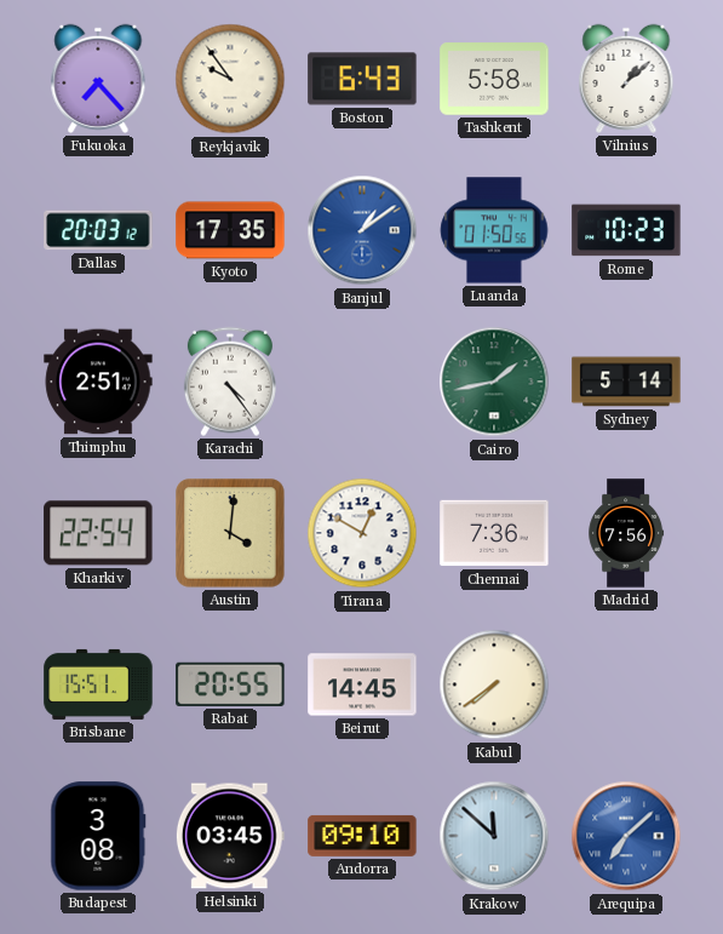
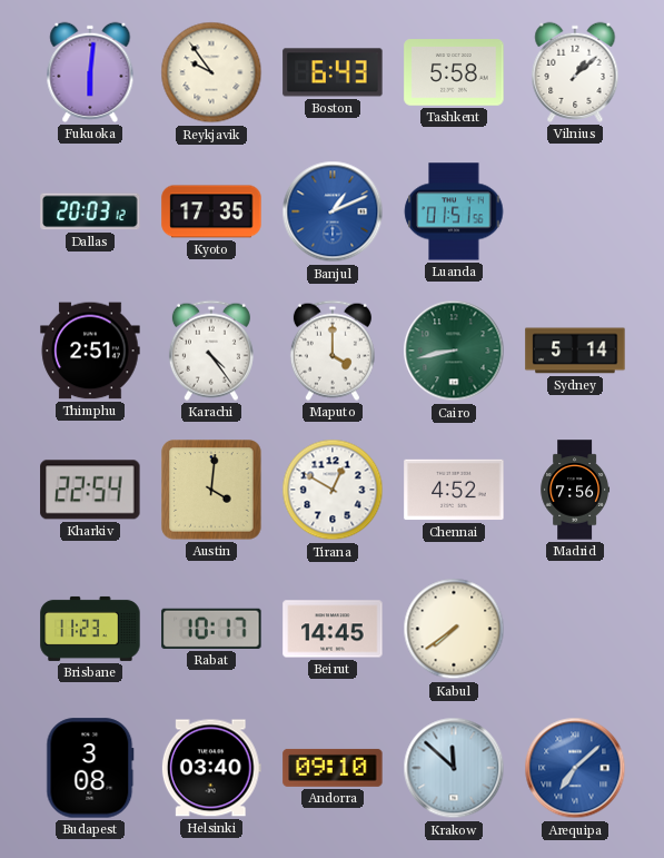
Fukuoka: 7:23 -> 6:01
Banjul: 1:09 -> 1:11
Luanda: 01:50 -> 01:51
Rome: 10:23 -> none
Maputo: none -> 4:00
Cairo: 1:43 -> 8:43
Chennai: 7:36 -> 4:52
Brisbane: 15:51 -> 11:23
Rabat: 20:55 -> 10:17
Helsinki: 03:45 -> 03:40
